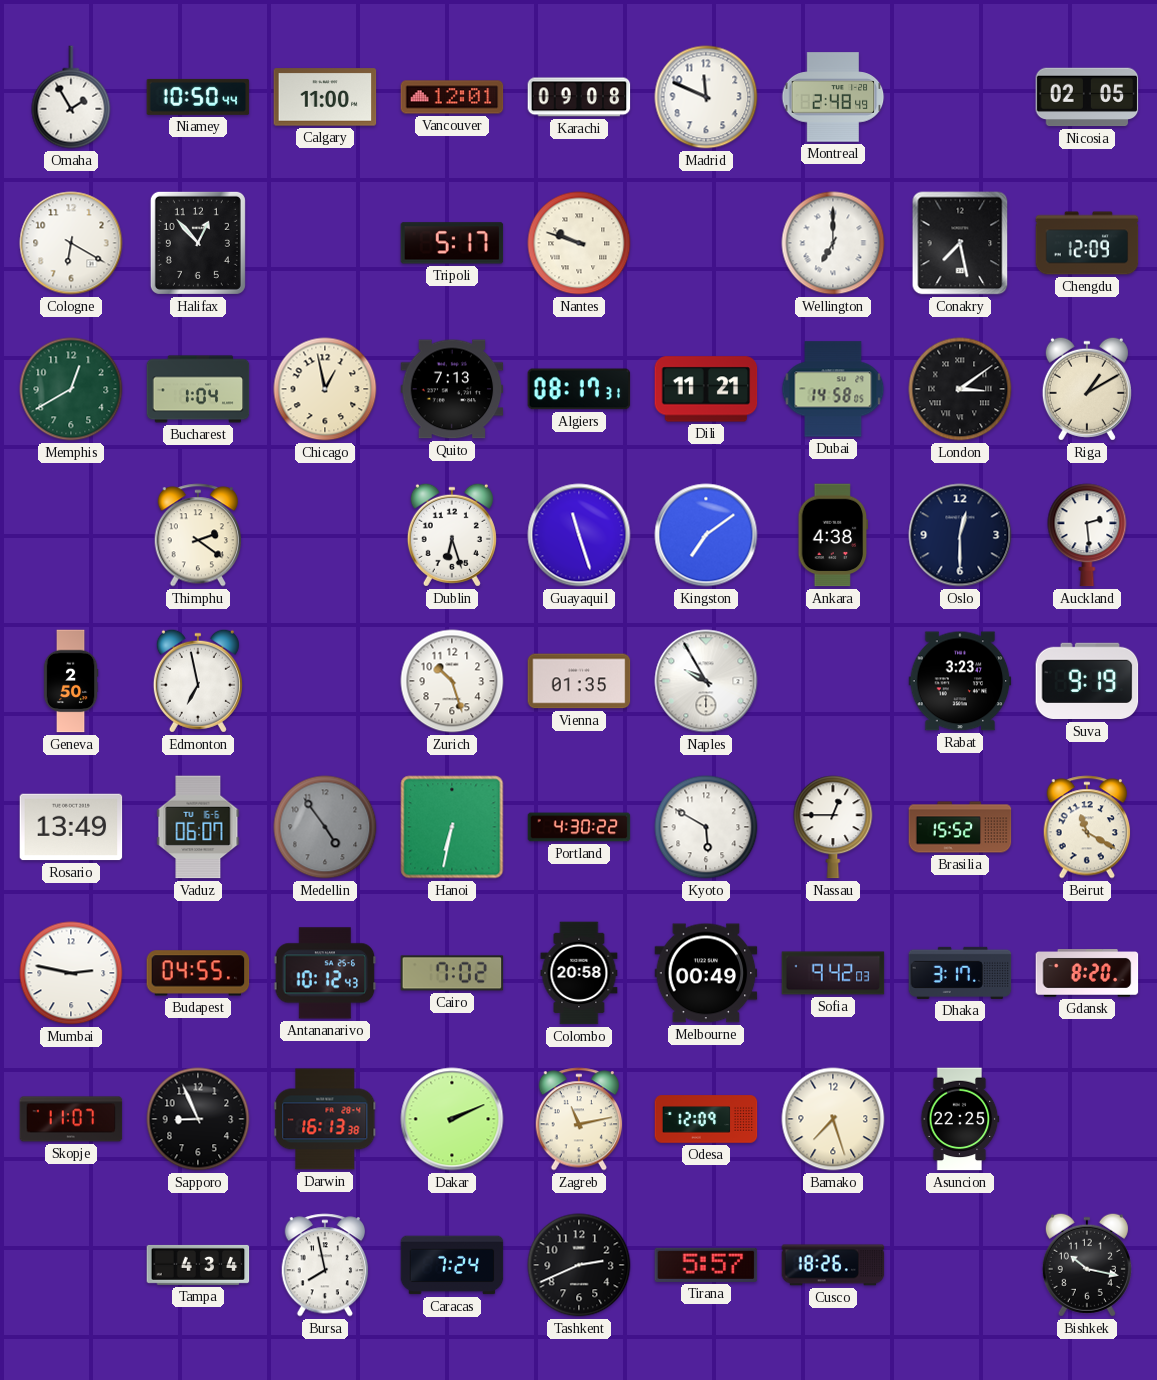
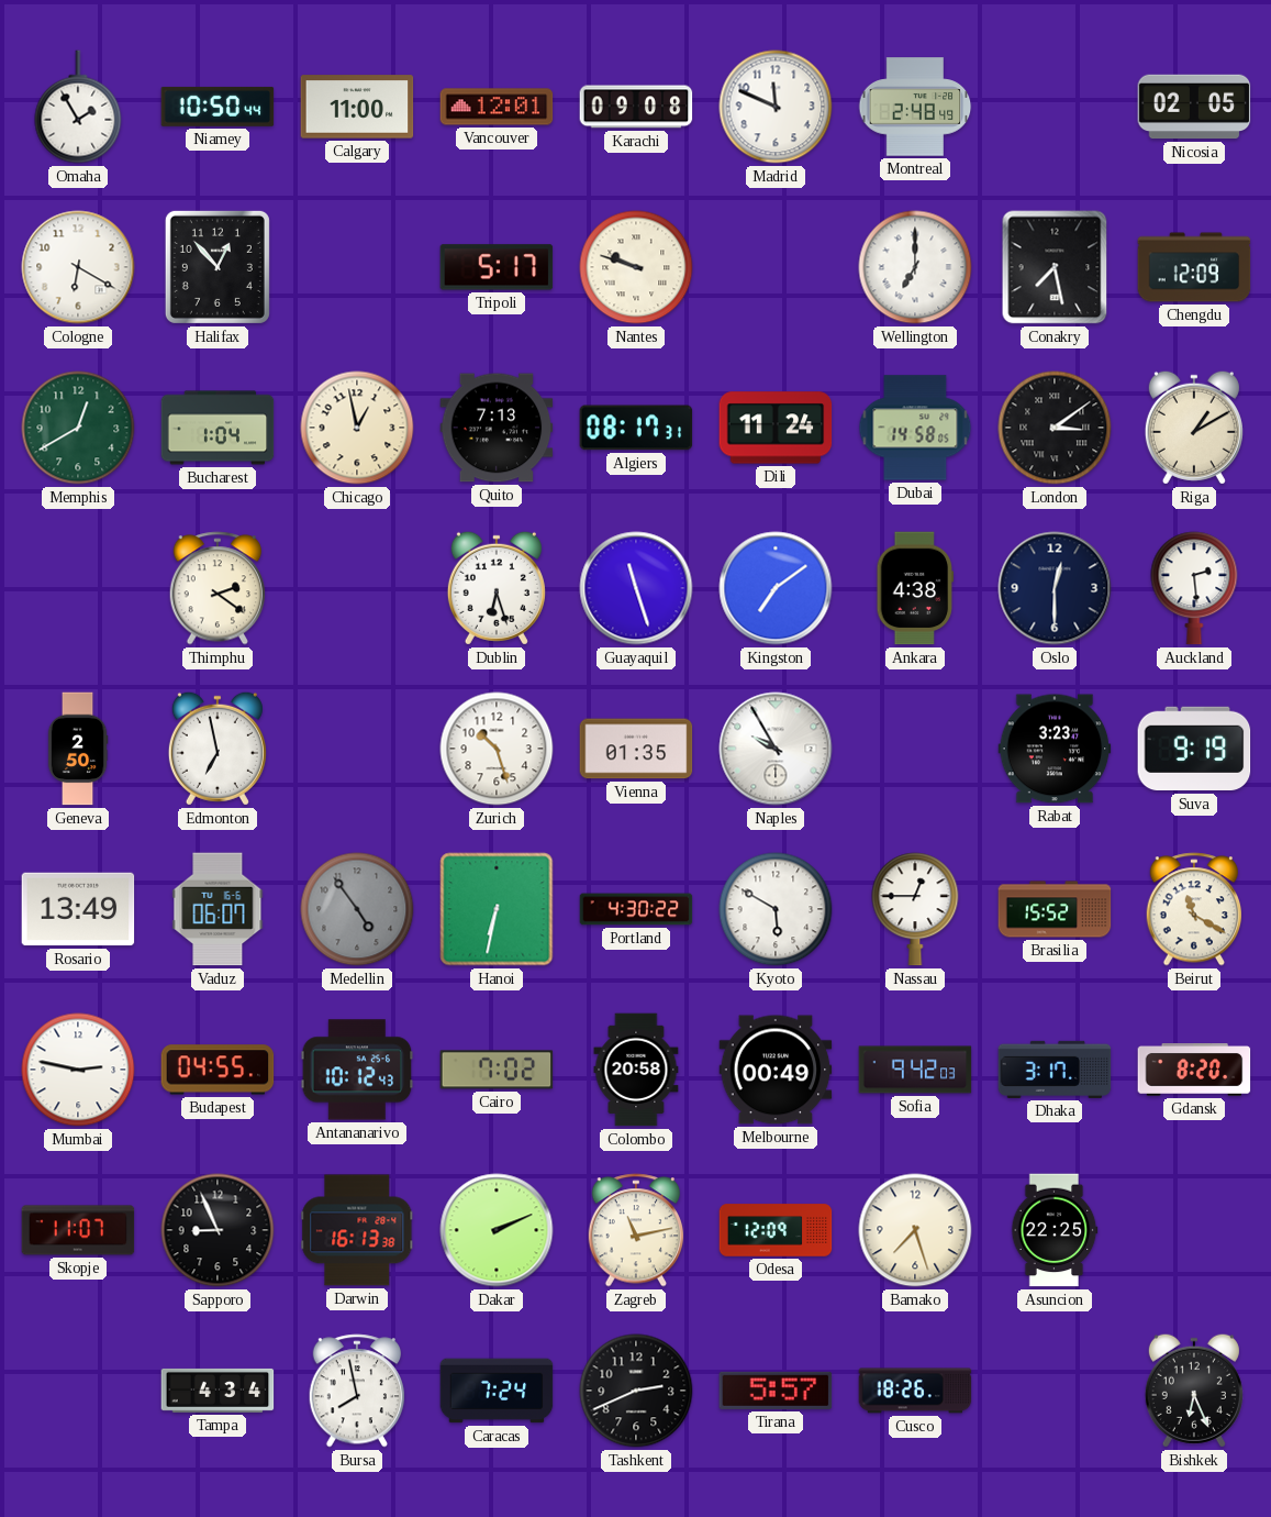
Dili: 11:21 -> 11:24
Bishkek: 10:17 -> 6:26
